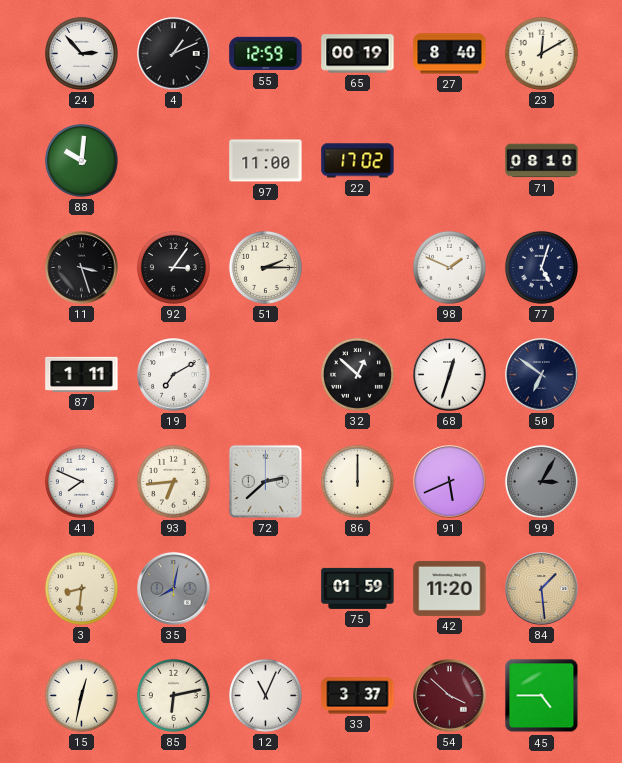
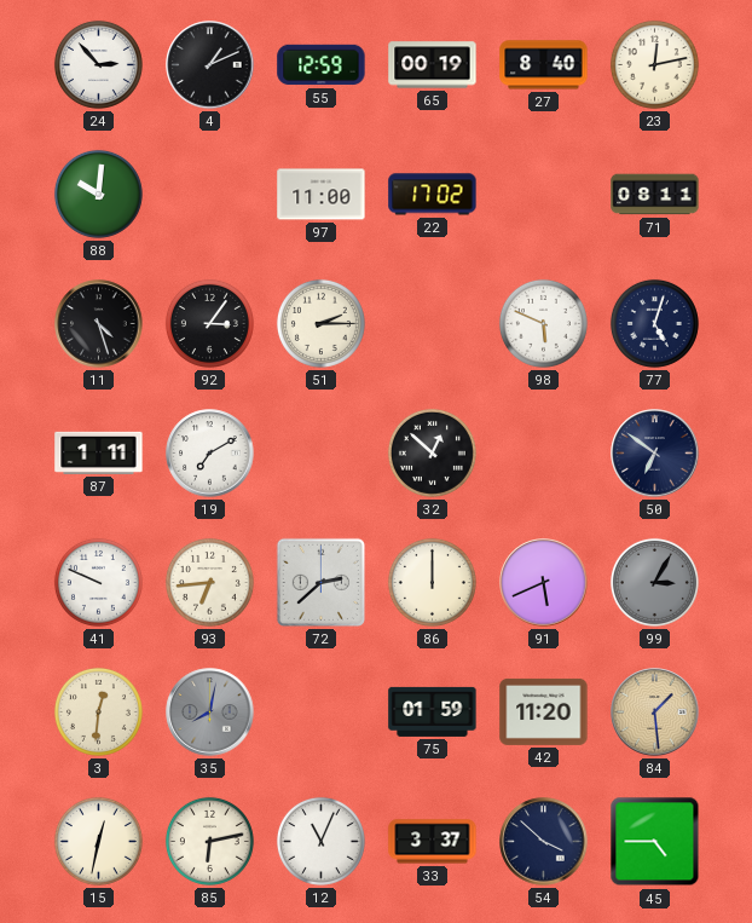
23: 12:10 -> 12:13
71: 08:10 -> 08:11
11: 3:27 -> 4:27
98: 1:49 -> 5:49
68: 12:33 -> none
41: 7:49 -> 9:49
3: 8:31 -> 12:31
54 dial: burgundy -> navy
